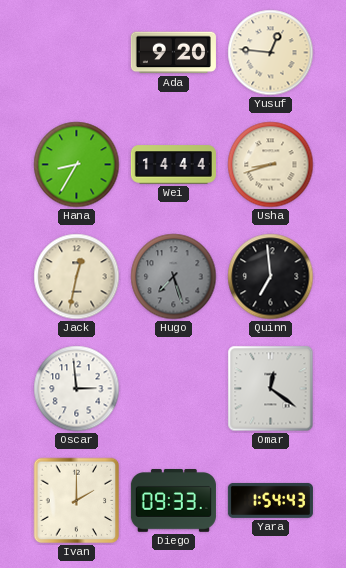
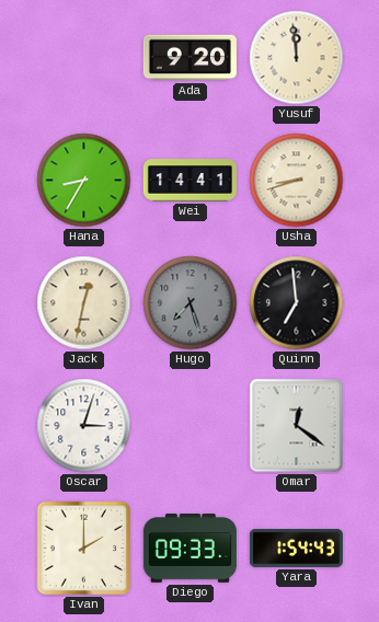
Yusuf: 12:46 -> 11:59
Wei: 14:44 -> 14:41
Oscar: 2:59 -> 3:03
